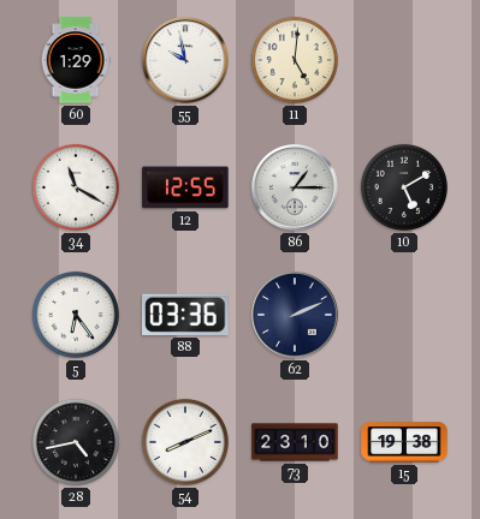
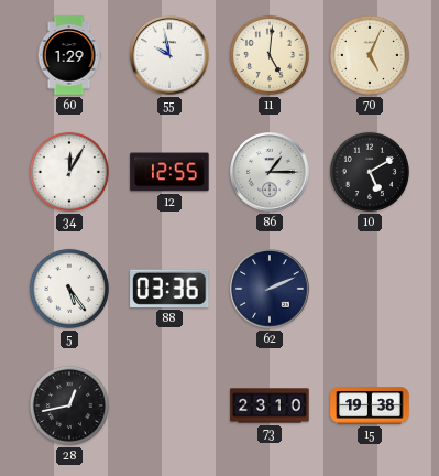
70: none -> 5:04
34: 11:20 -> 12:05
5: 6:24 -> 5:24
28: 4:43 -> 12:43
54: 8:11 -> none
